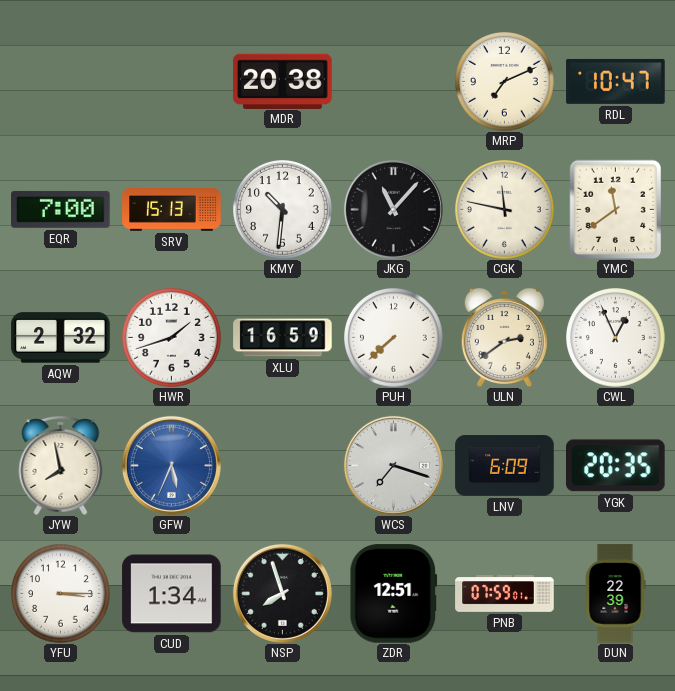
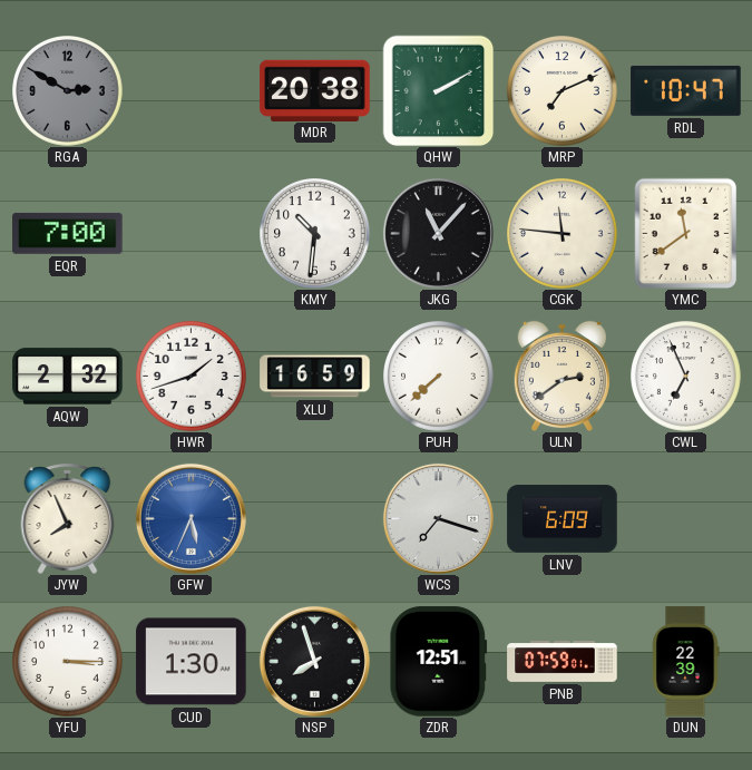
RGA: none -> 2:50
QHW: none -> 2:10
SRV: 15:13 -> none
CGK: 11:47 -> 11:46
CWL: 12:56 -> 6:56
JYW: 7:58 -> 7:56
YGK: 20:35 -> none
CUD: 1:34 -> 1:30
